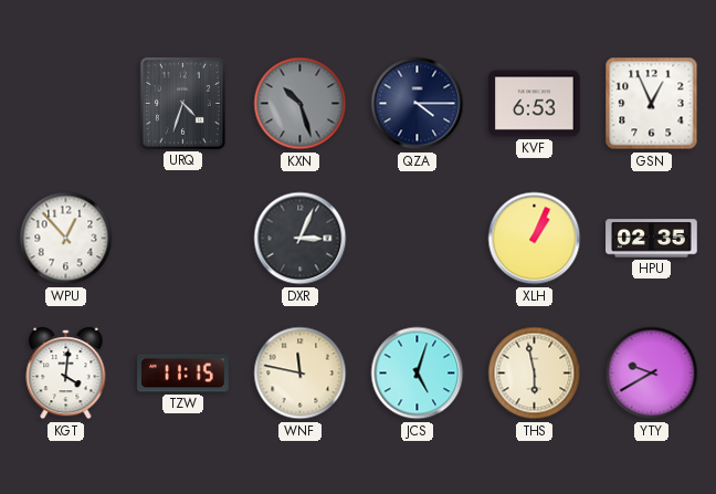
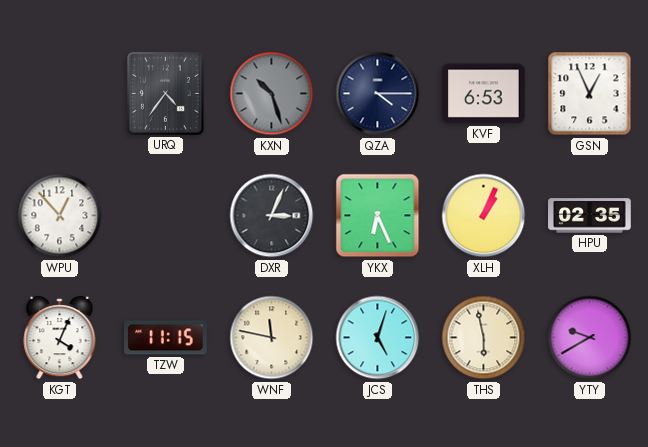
URQ: 4:33 -> 4:36
YKX: none -> 6:26
KGT: 4:01 -> 4:04
